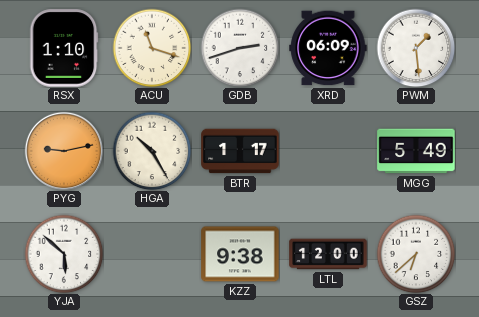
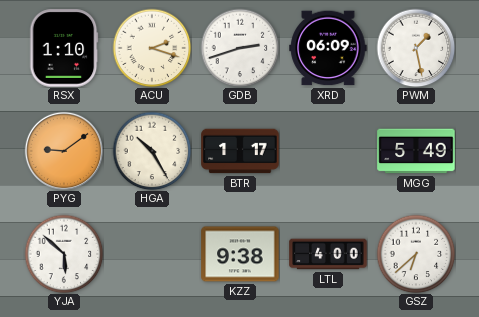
ACU: 11:18 -> 2:18
PWM: 1:29 -> 1:28
PYG: 9:13 -> 9:09
LTL: 12:00 -> 4:00
